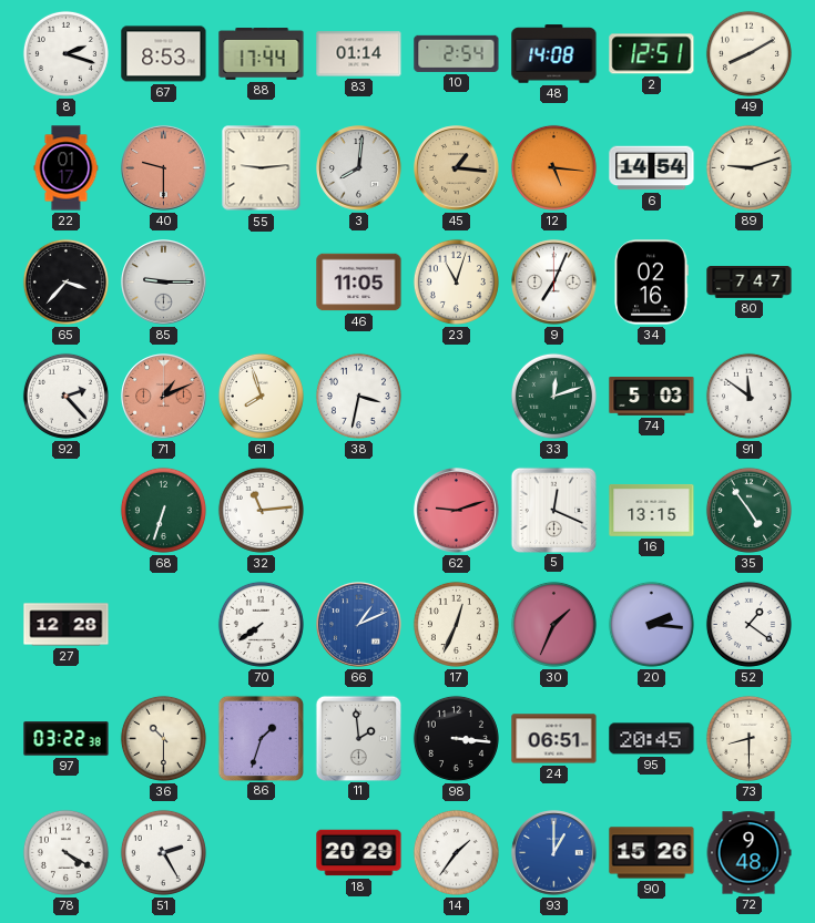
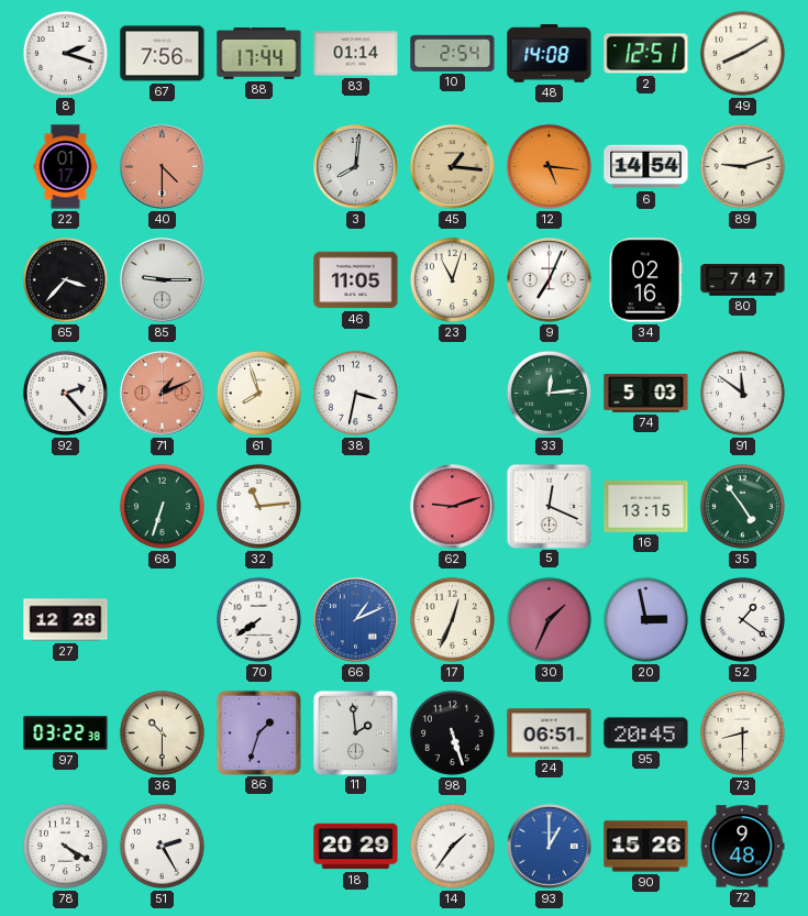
67: 8:53 -> 7:56
40: 9:30 -> 4:30
55: 9:14 -> none
33: 12:12 -> 12:14
20: 2:16 -> 2:58
98: 3:16 -> 5:27
